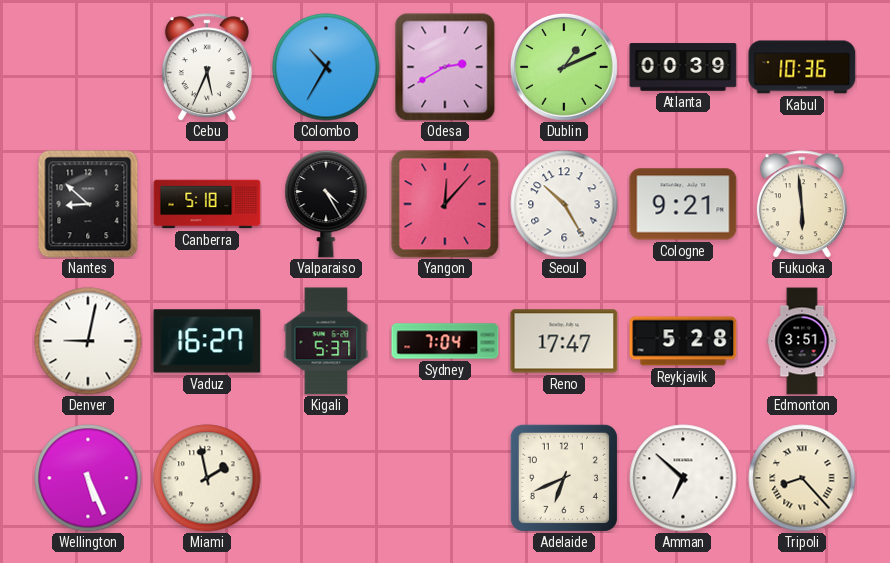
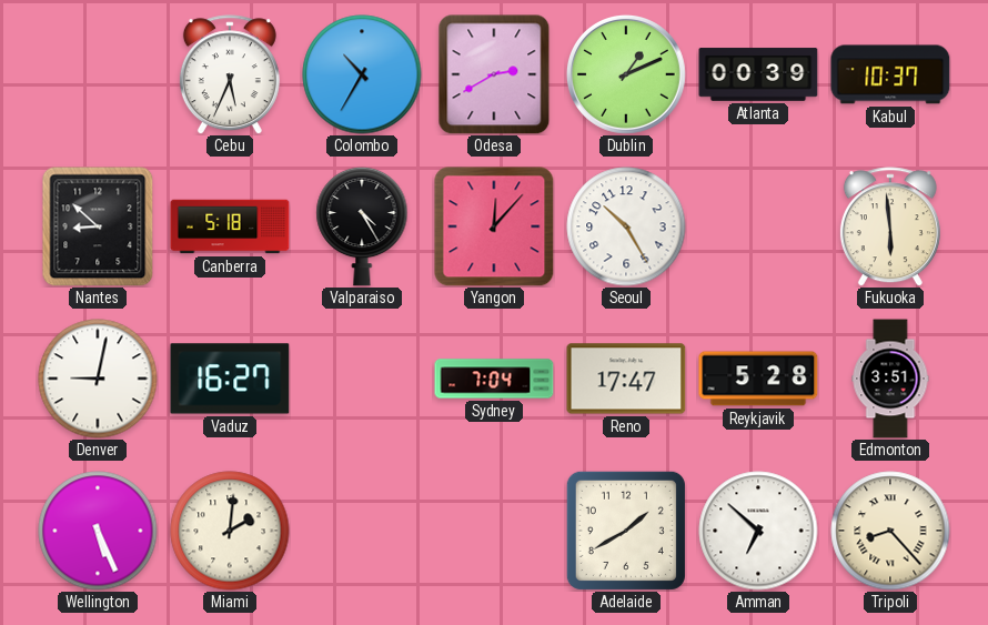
Kabul: 10:36 -> 10:37
Cologne: 9:21 -> none
Kigali: 5:37 -> none
Miami: 1:58 -> 2:01
Adelaide: 6:41 -> 1:40
